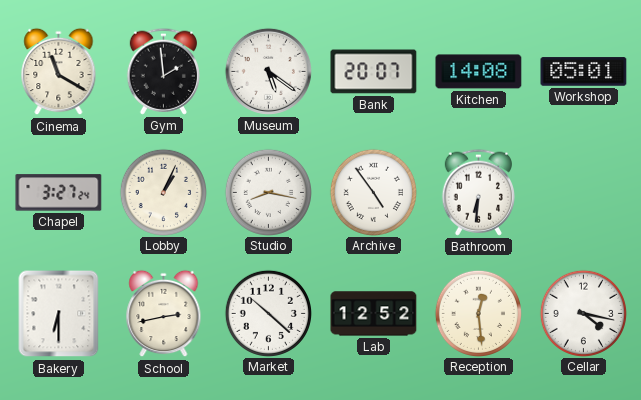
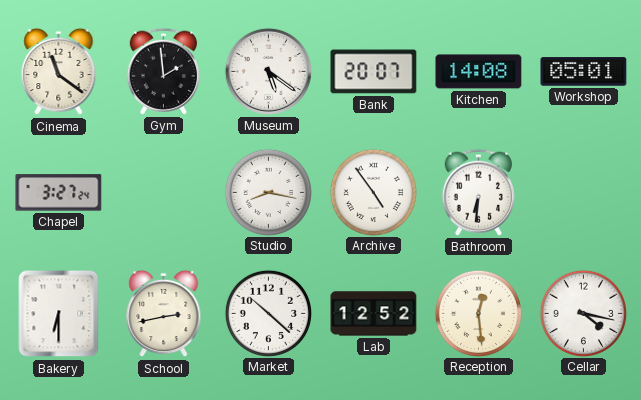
Cinema: 11:20 -> 11:21
Lobby: 1:04 -> none
